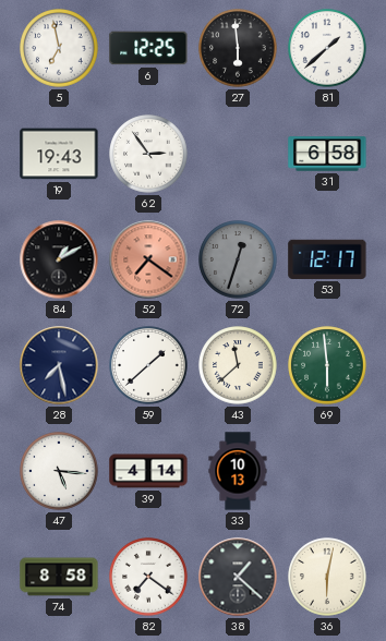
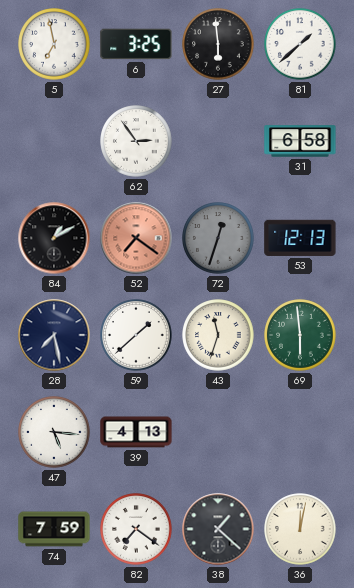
6: 12:25 -> 3:25
19: 19:43 -> none
53: 12:17 -> 12:13
43: 11:38 -> 11:33
39: 4:14 -> 4:13
33: 10:13 -> none
74: 8:58 -> 7:59
36: 6:02 -> 12:02
